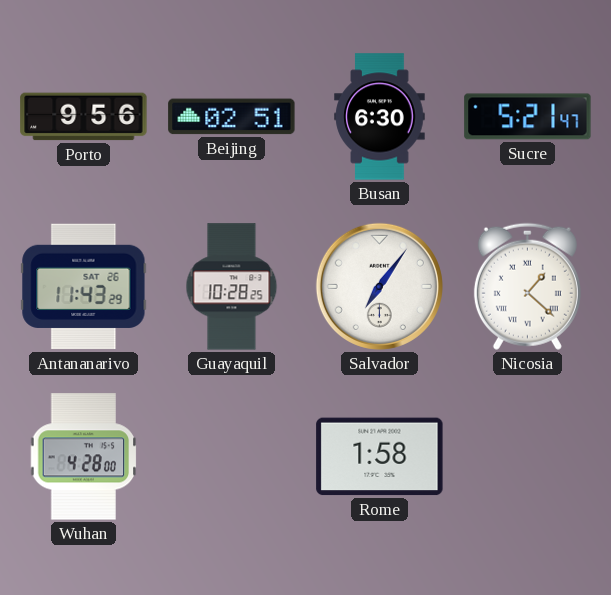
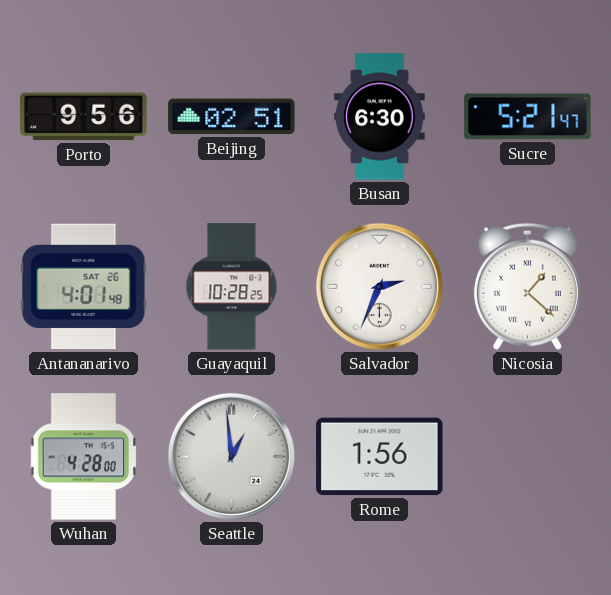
Antananarivo: 11:43 -> 4:01
Salvador: 7:06 -> 2:34
Seattle: none -> 12:59
Rome: 1:58 -> 1:56
